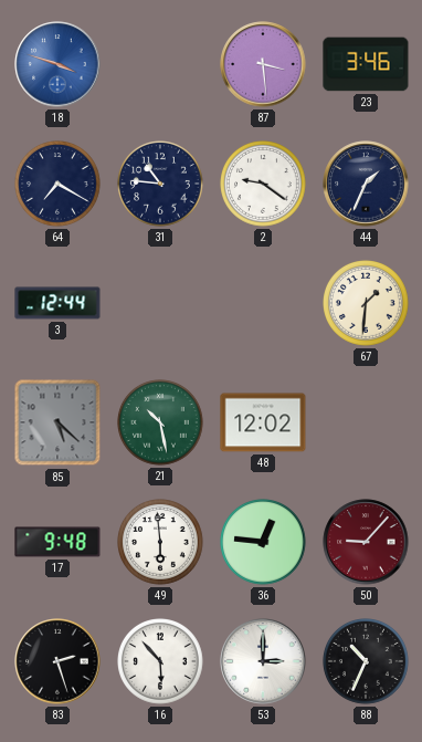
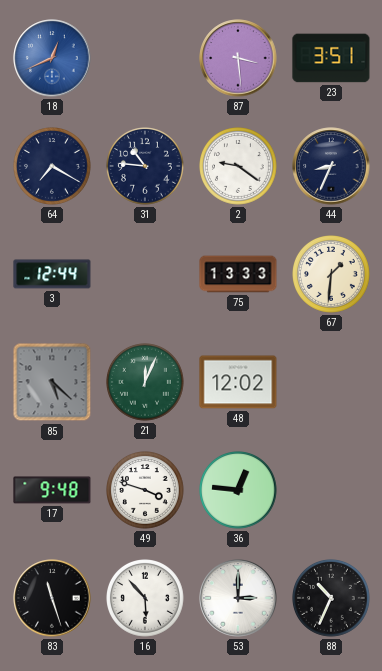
18: 3:48 -> 12:41
23: 3:46 -> 3:51
44: 1:34 -> 8:34
75: none -> 13:33
21: 10:28 -> 12:04
49: 5:59 -> 3:48
50: 9:07 -> none
83: 2:27 -> 11:27
